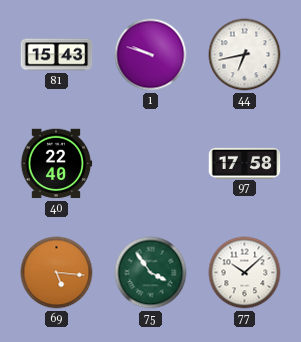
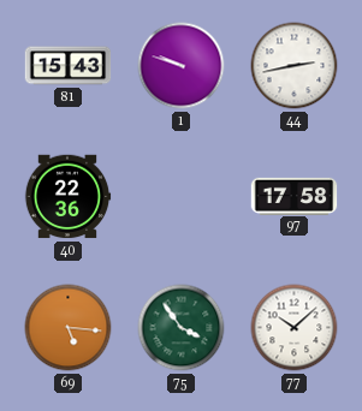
44: 6:43 -> 2:43
40: 22:40 -> 22:36
